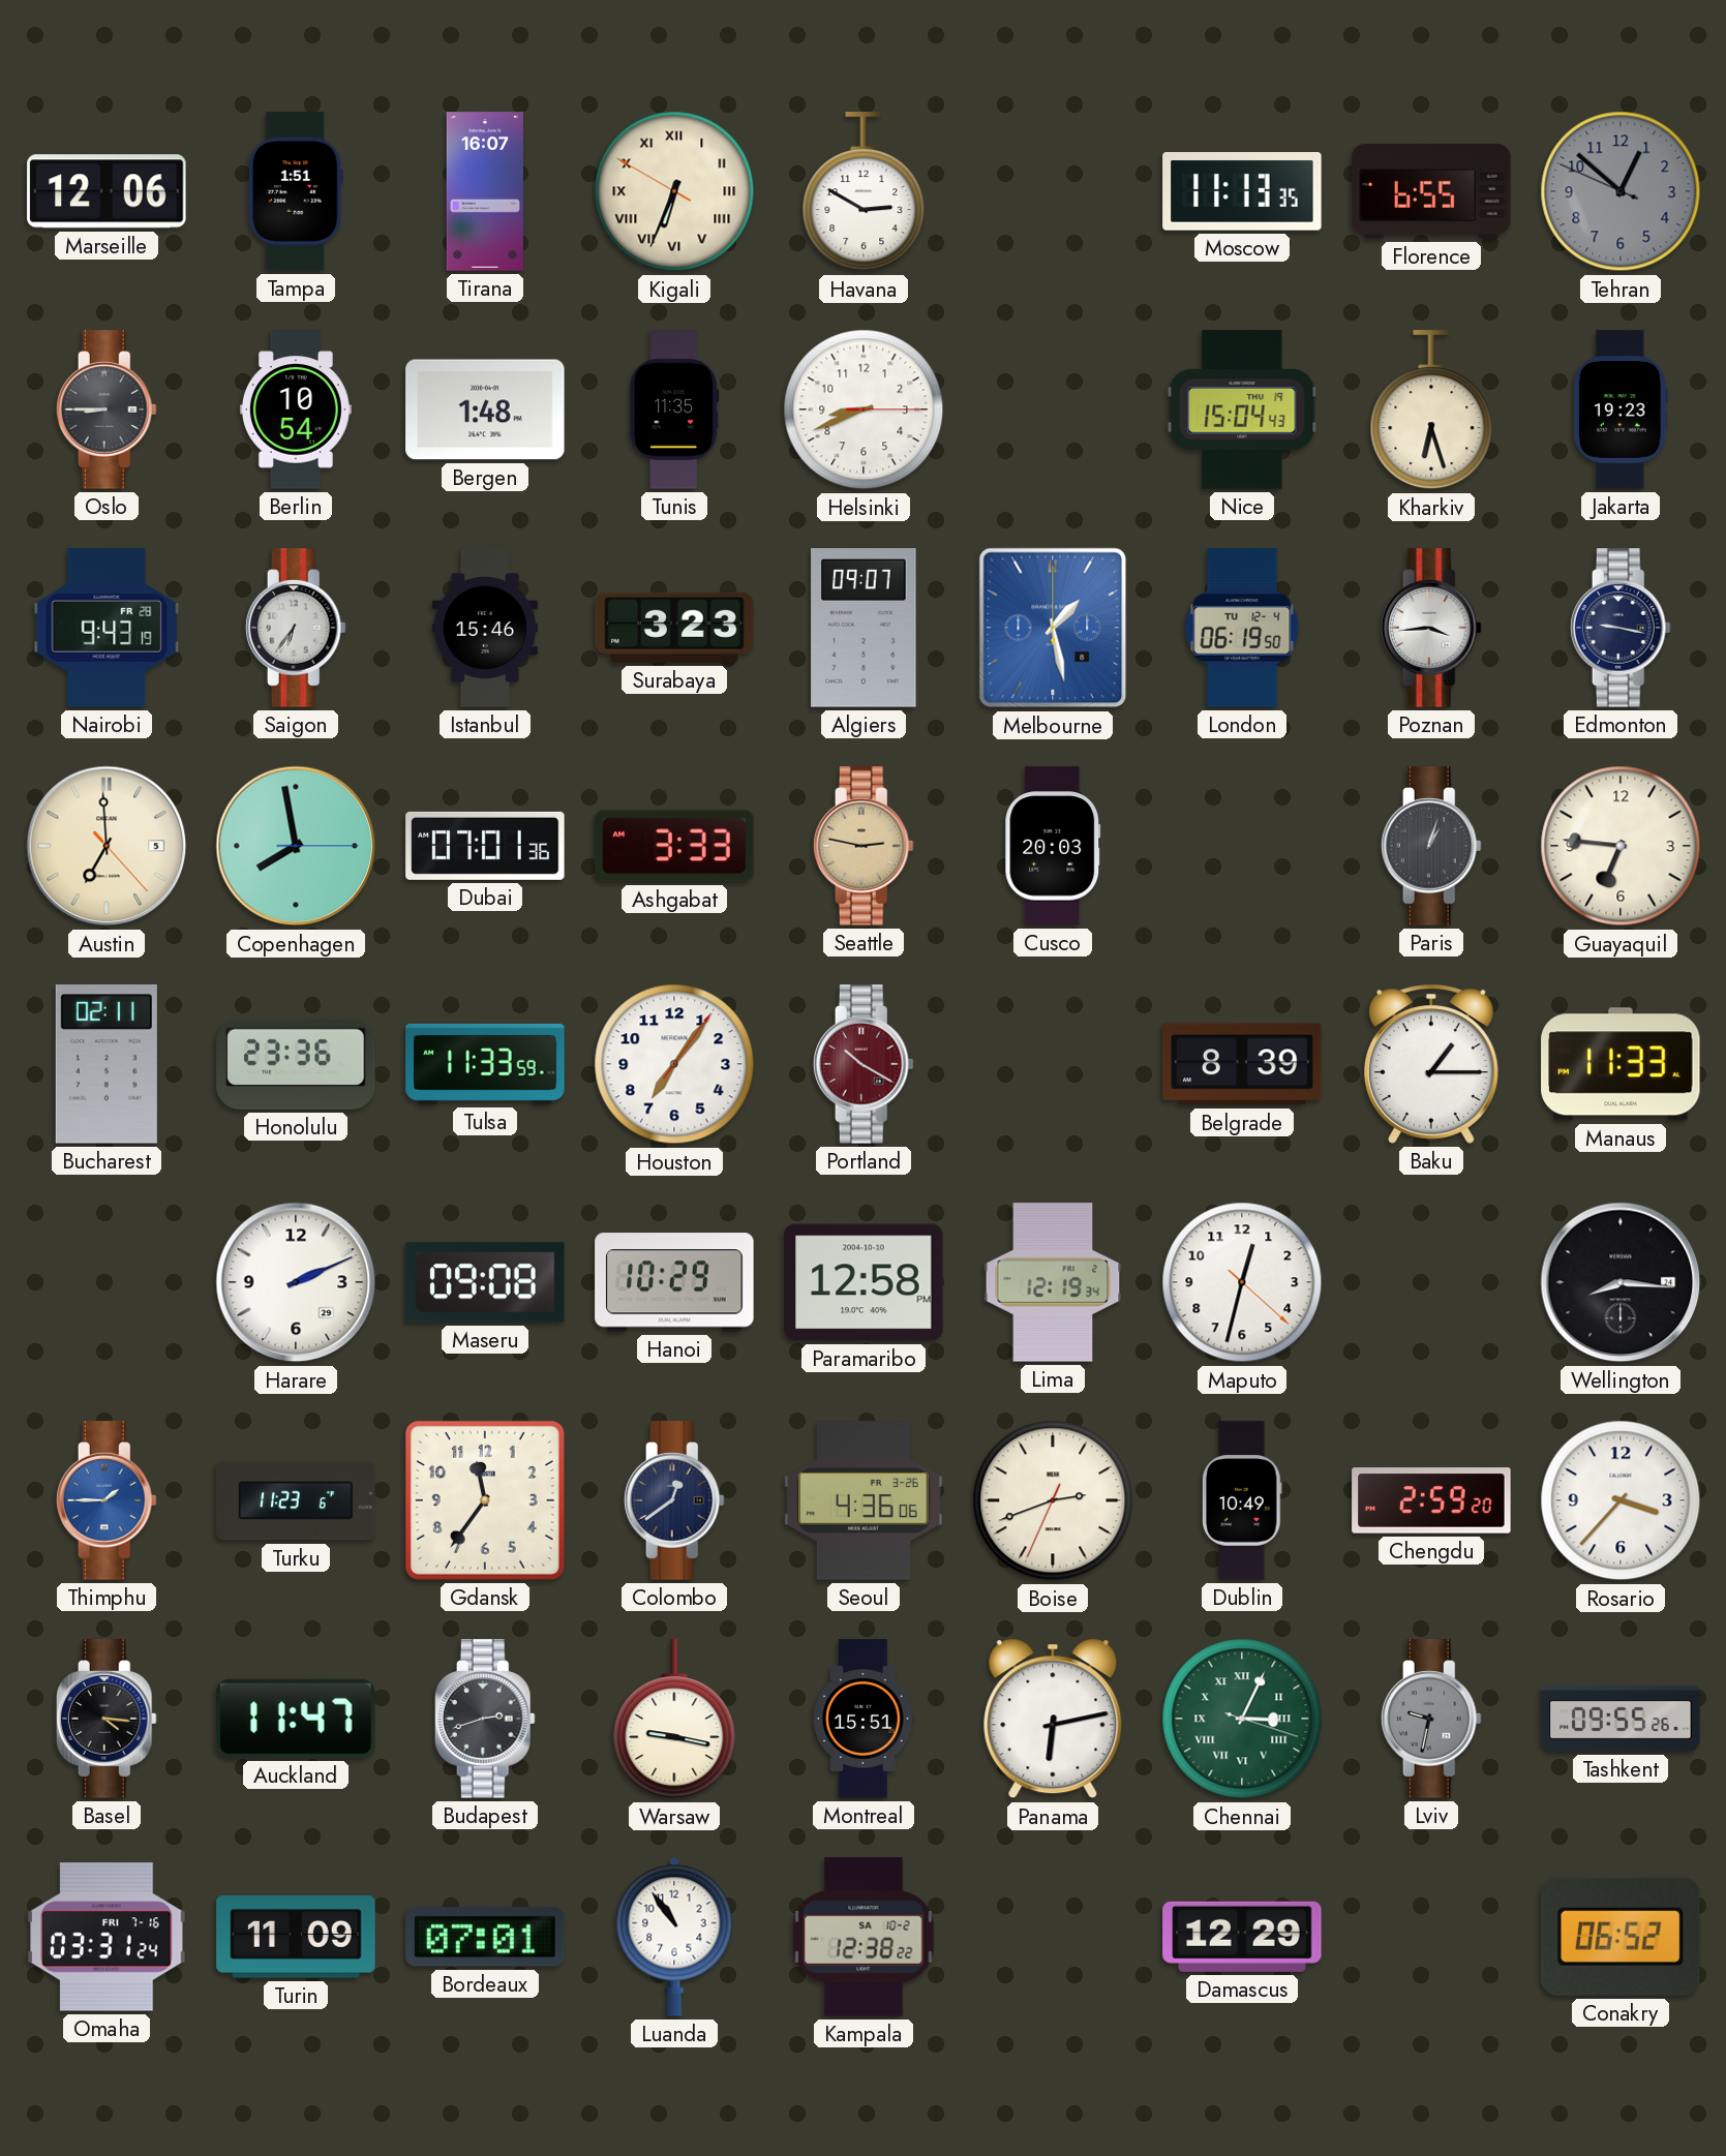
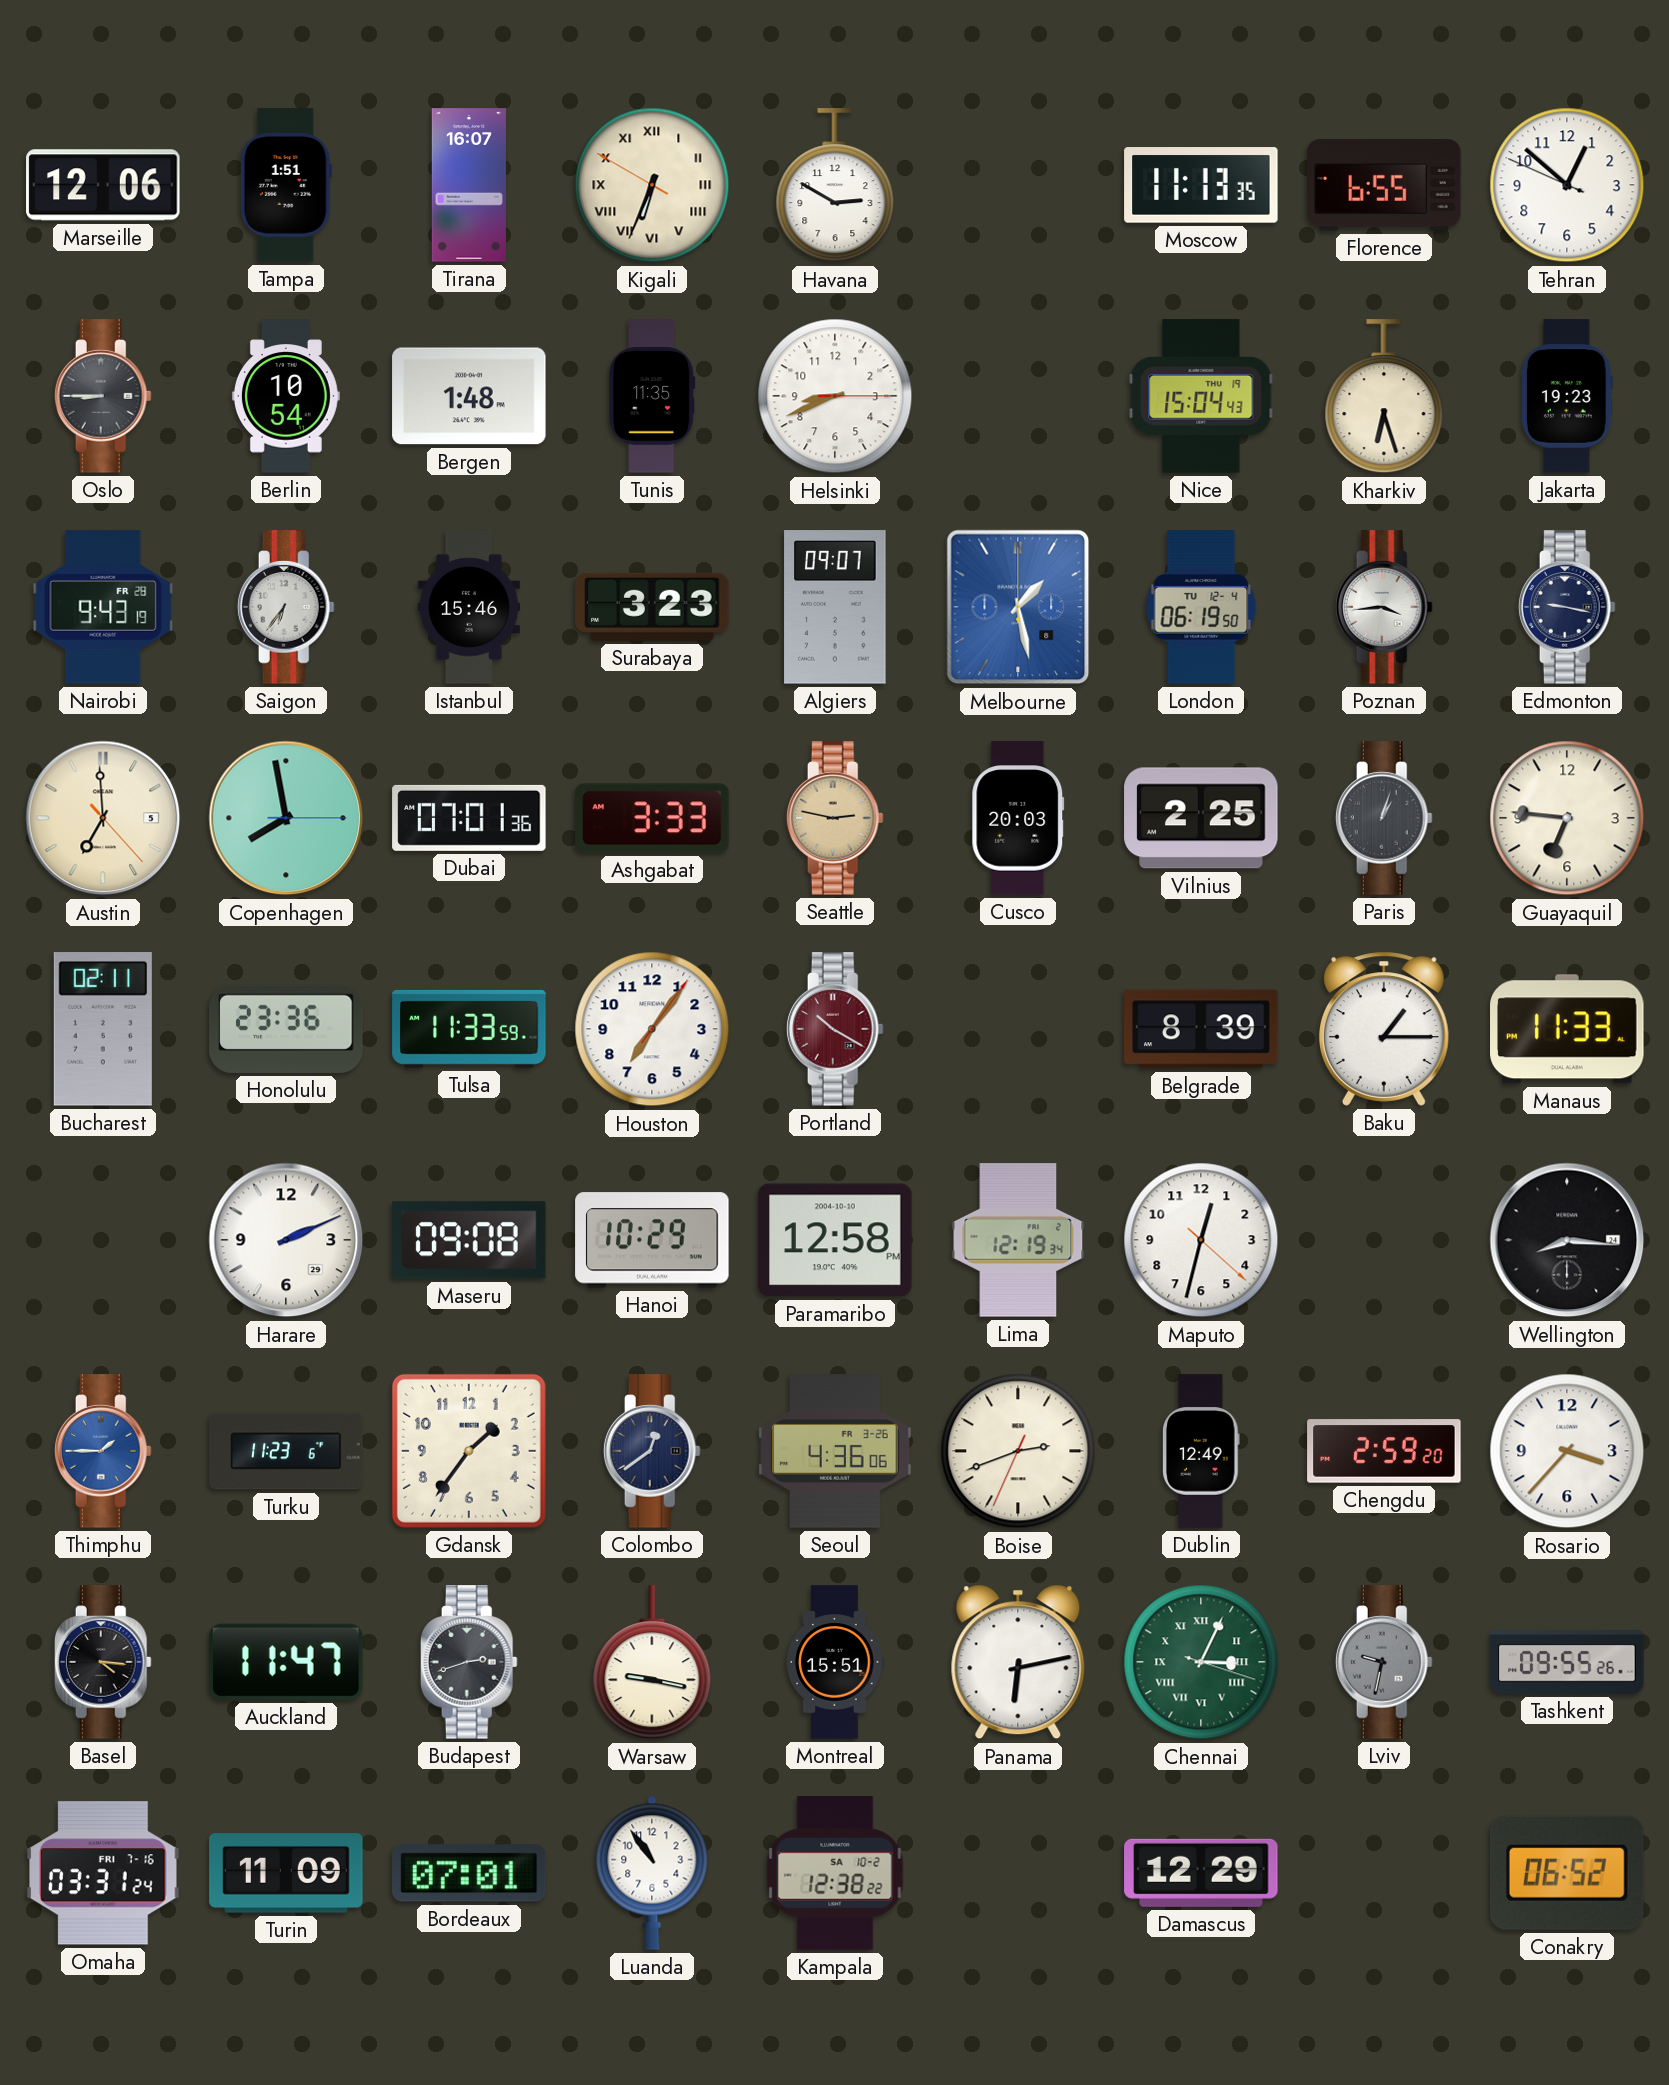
Tehran dial: grey -> white
Vilnius: none -> 2:25
Gdansk: 11:36 -> 1:36
Dublin: 10:49 -> 12:49
